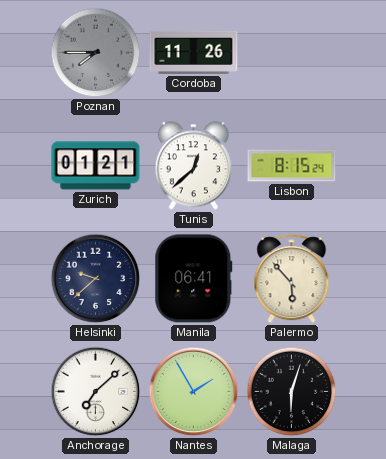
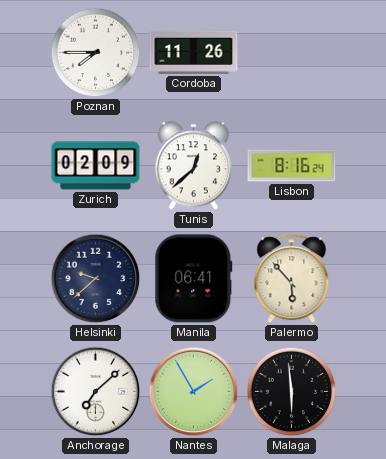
Poznan dial: grey -> white
Zurich: 01:21 -> 02:09
Lisbon: 8:15 -> 8:16
Malaga: 6:03 -> 5:59
